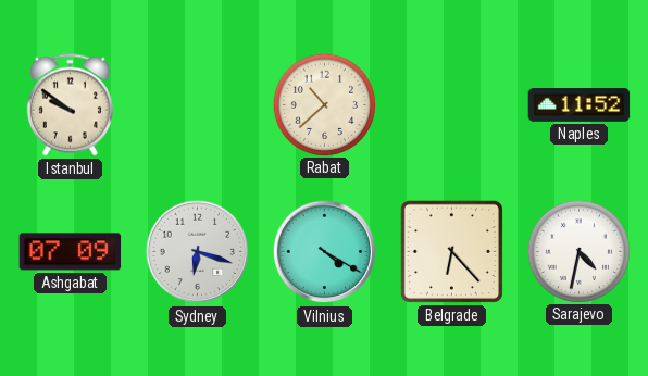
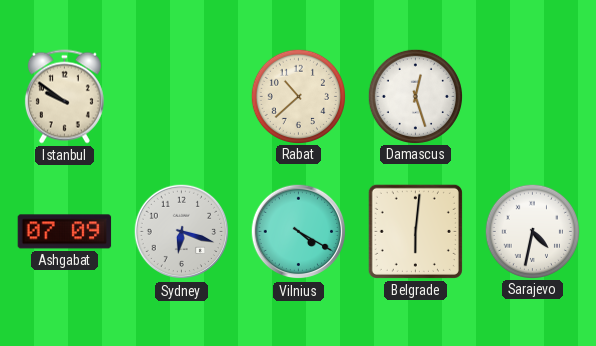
Damascus: none -> 12:27
Naples: 11:52 -> none
Belgrade: 6:23 -> 6:01
